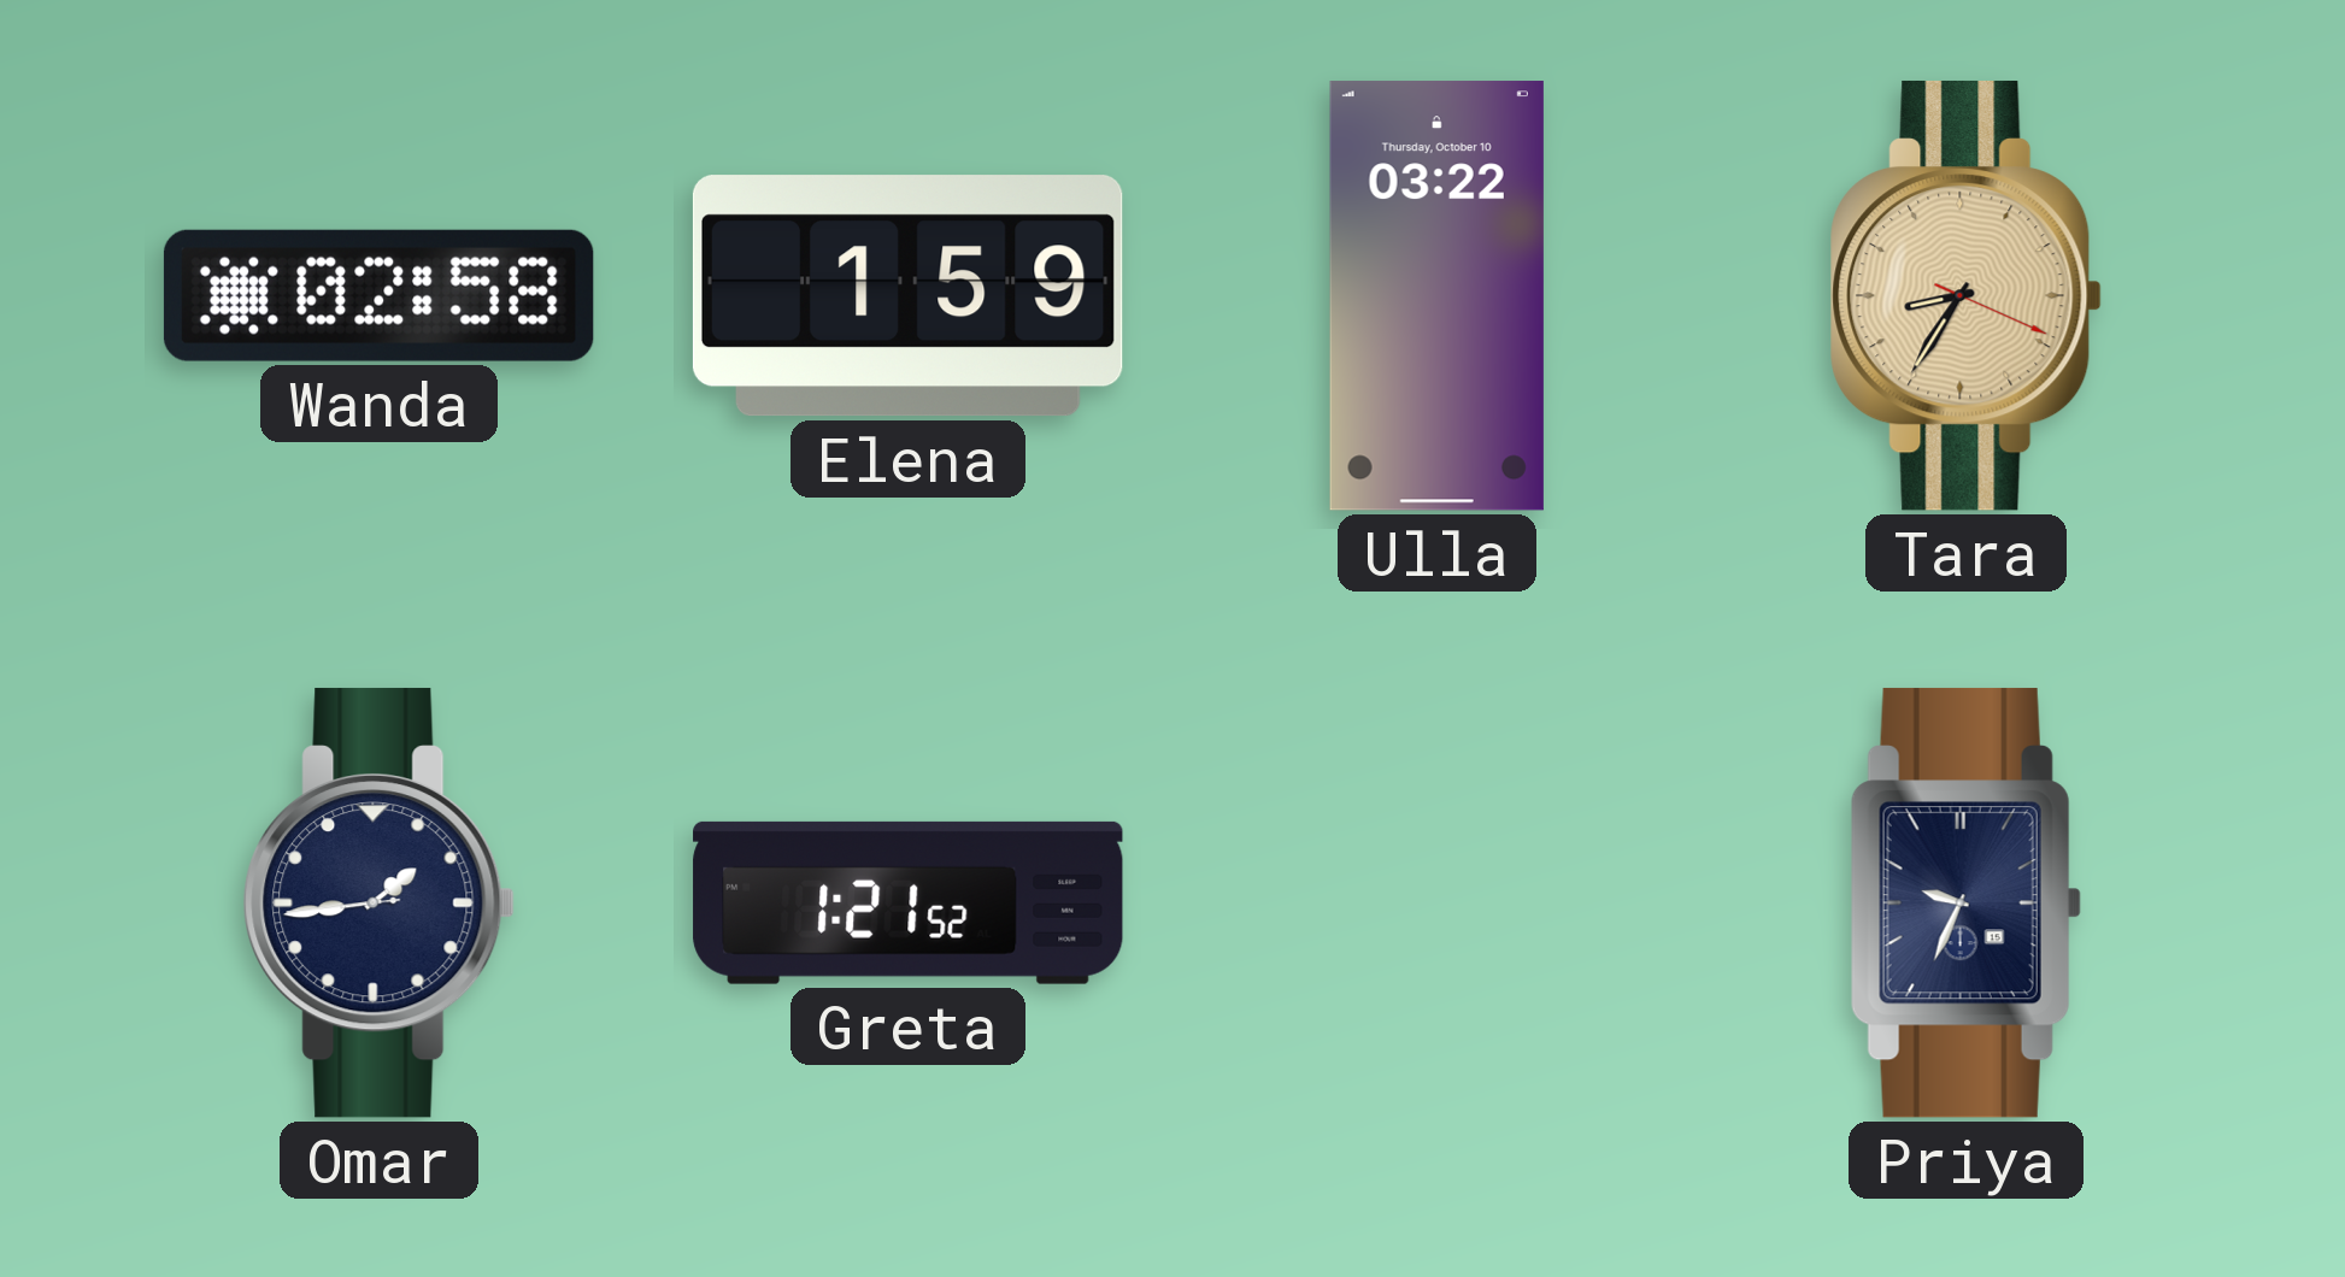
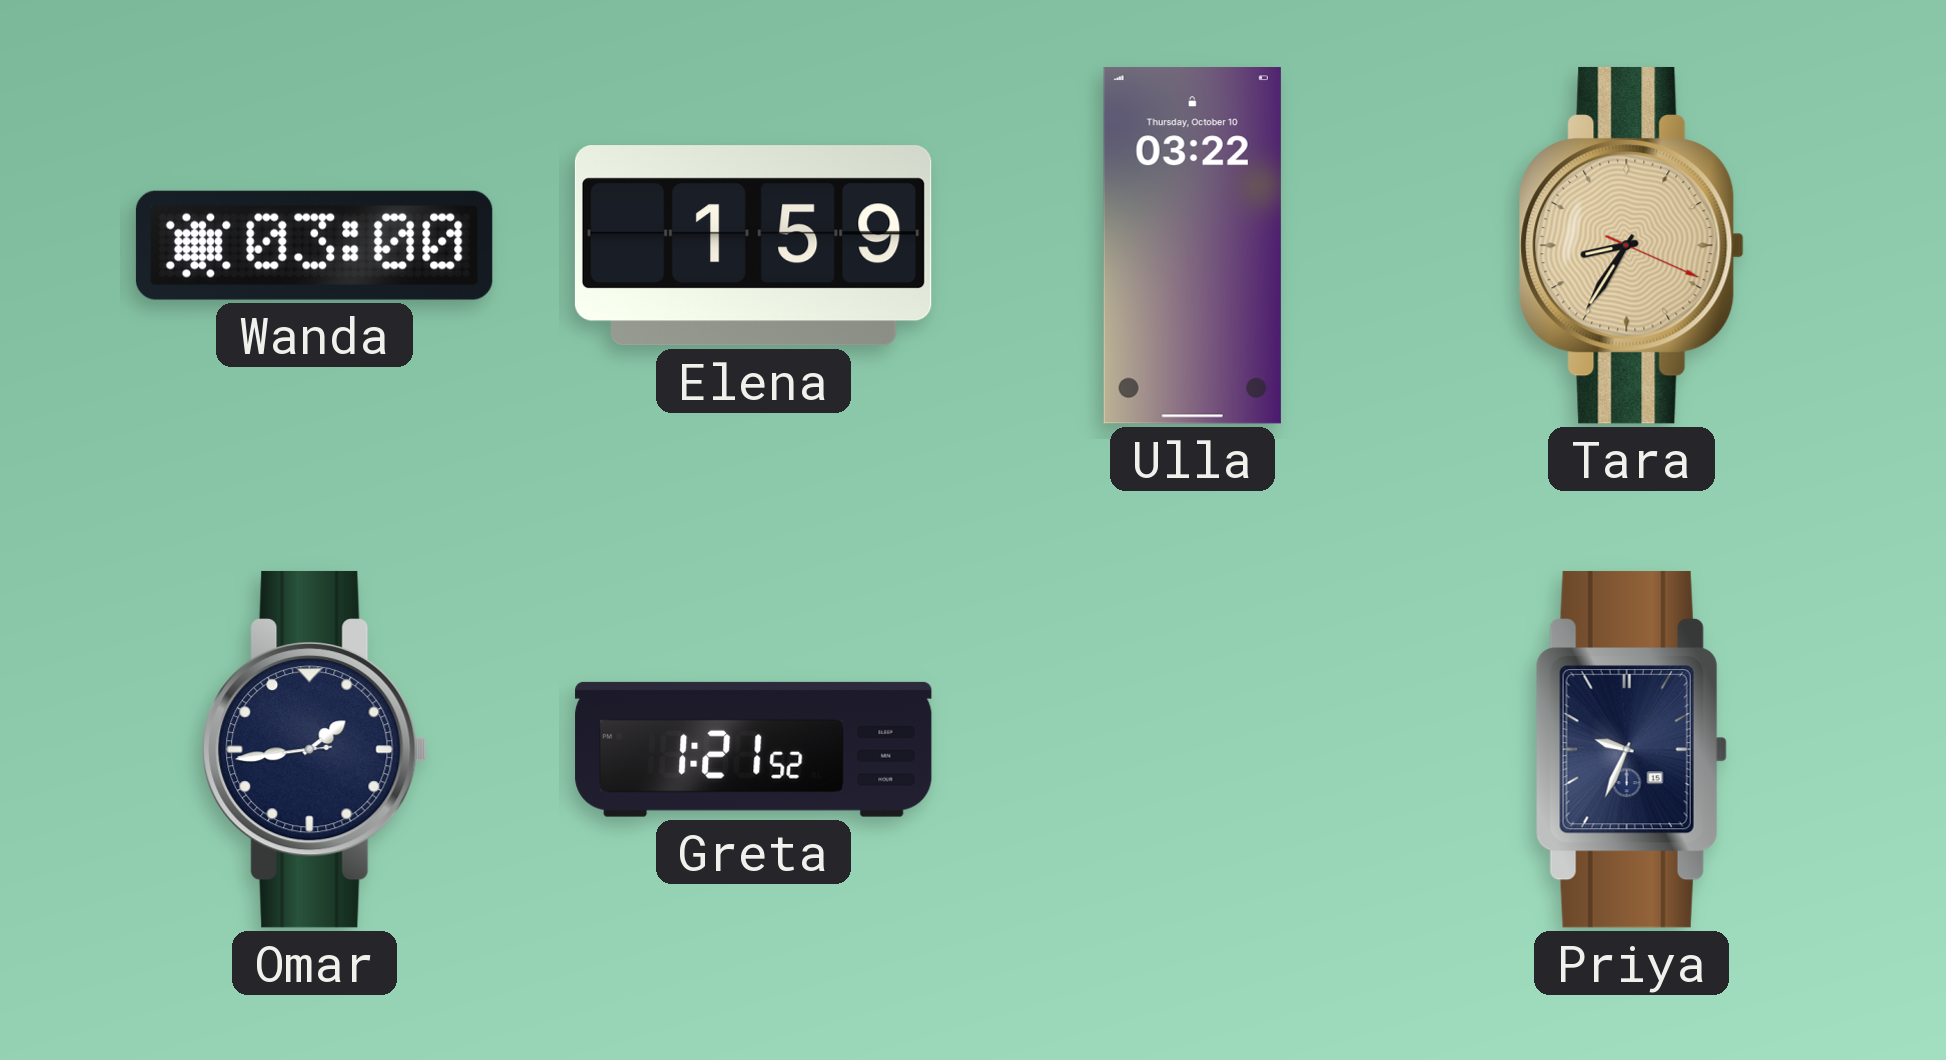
Wanda: 02:58 -> 03:00
